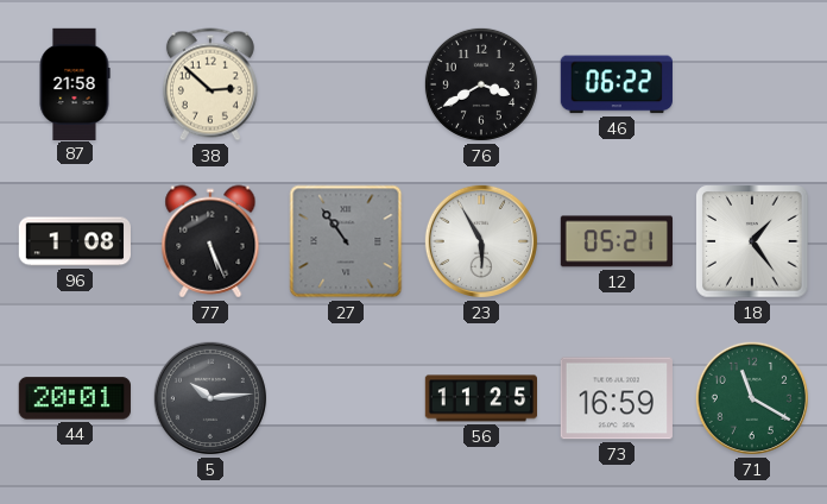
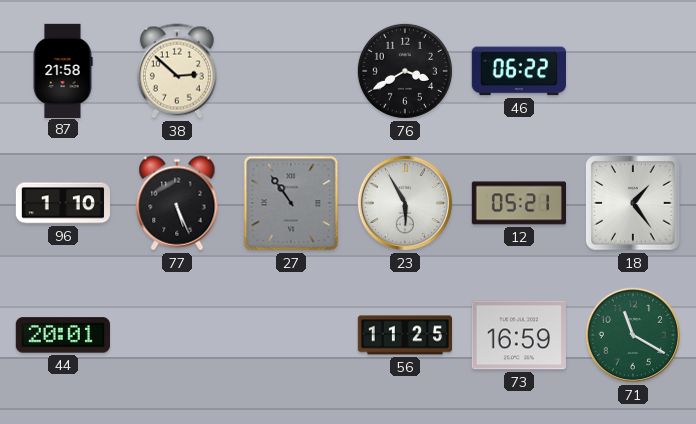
96: 1:08 -> 1:10
5: 10:14 -> none
